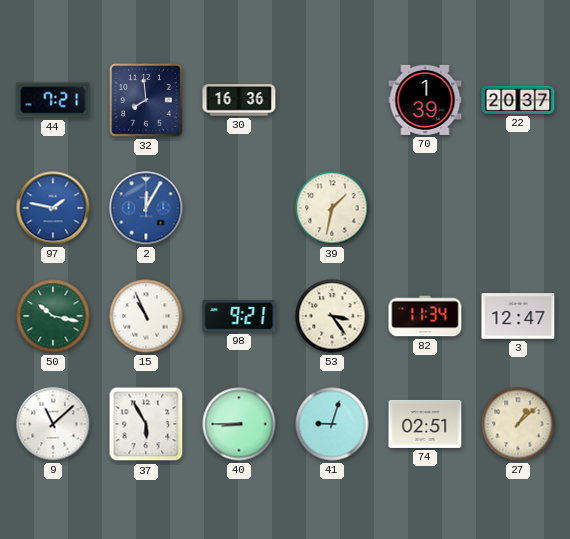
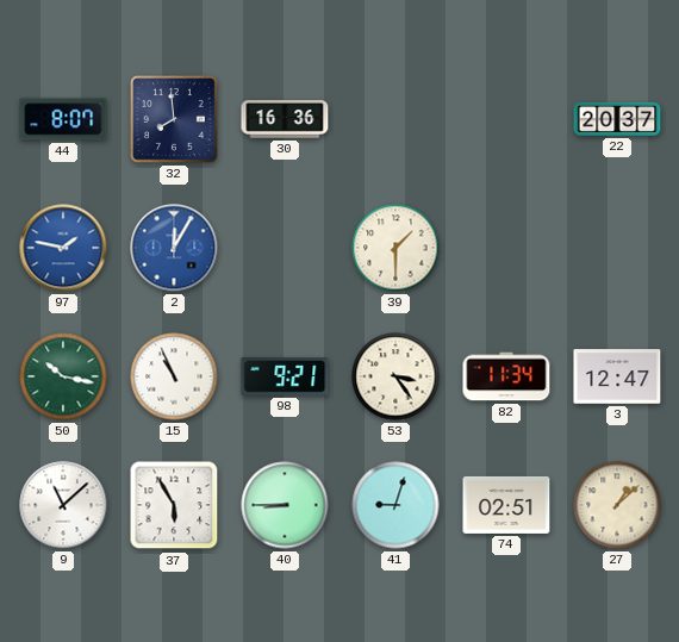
44: 7:21 -> 8:07
70: 1:39 -> none
39: 1:32 -> 1:30
